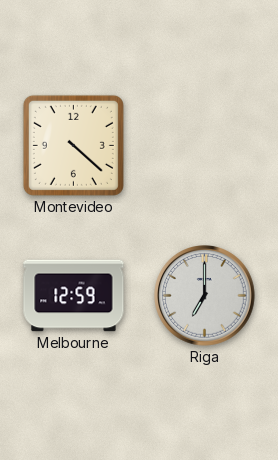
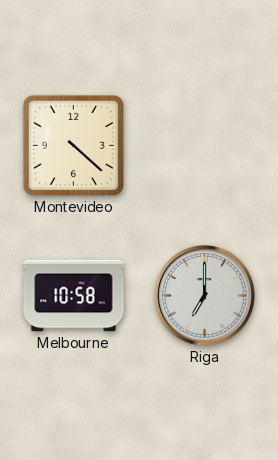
Melbourne: 12:59 -> 10:58
